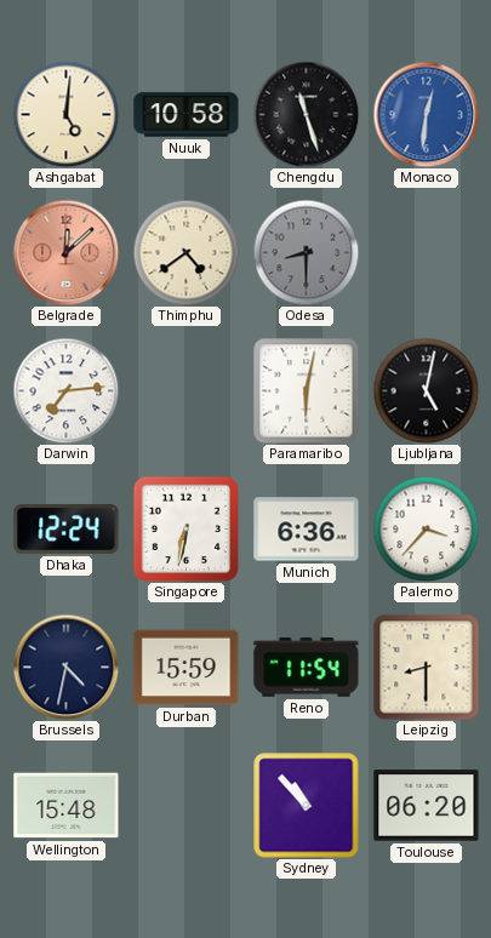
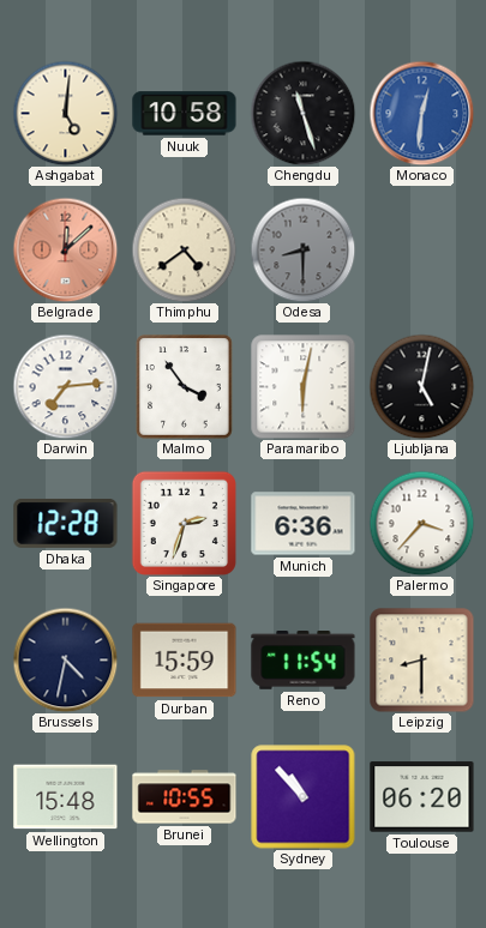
Malmo: none -> 3:54
Dhaka: 12:24 -> 12:28
Singapore: 6:32 -> 2:33
Brunei: none -> 10:55
